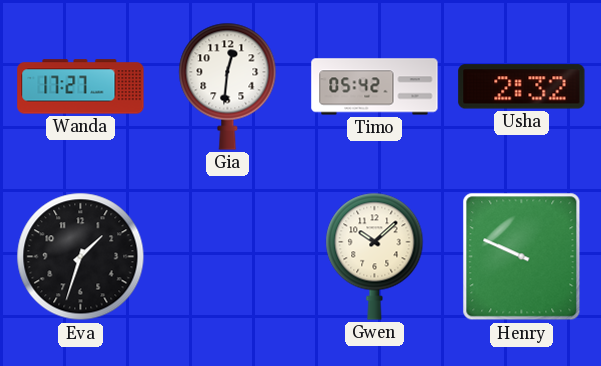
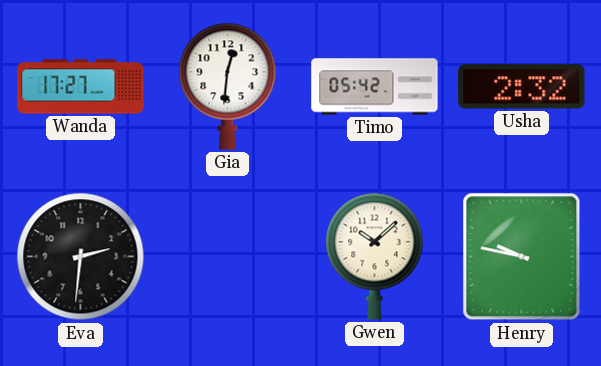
Eva: 1:33 -> 2:31
Henry: 9:49 -> 9:47
